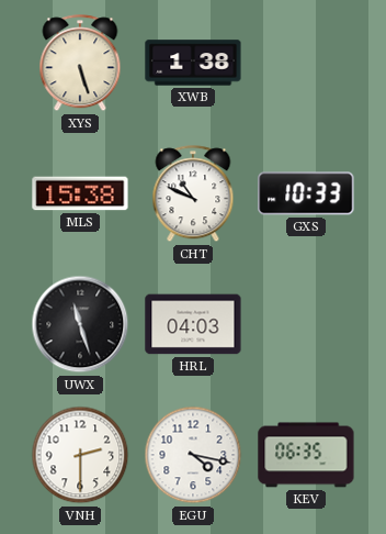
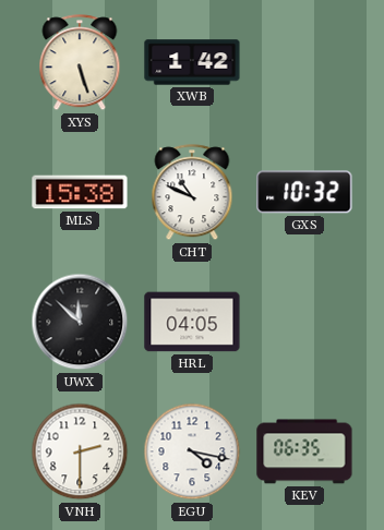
XWB: 1:38 -> 1:42
GXS: 10:33 -> 10:32
UWX: 11:27 -> 11:52
HRL: 04:03 -> 04:05
